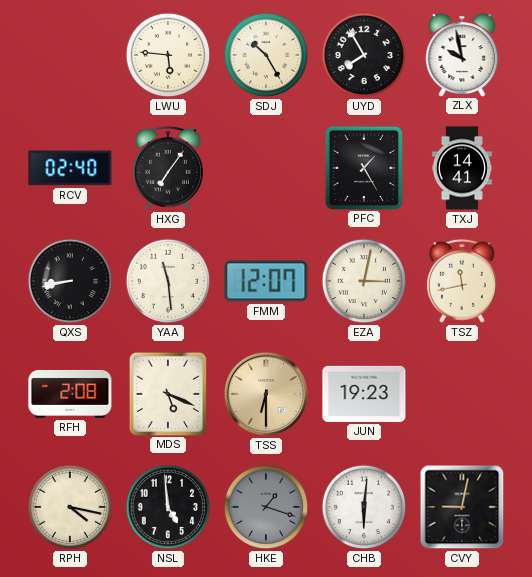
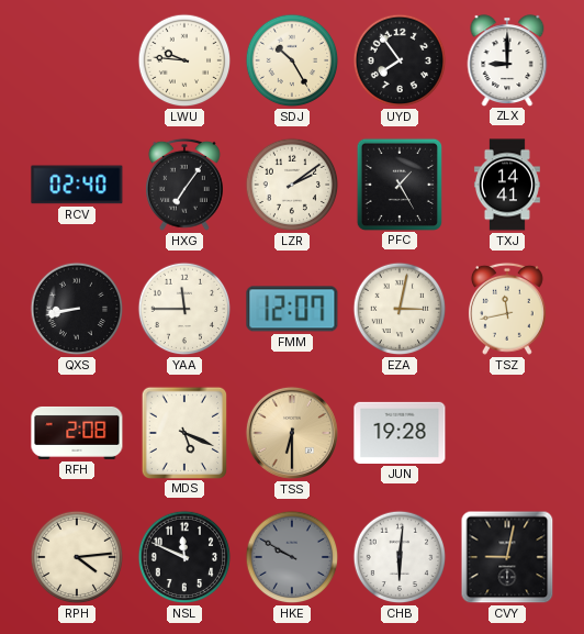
LWU: 5:46 -> 9:46
UYD: 7:55 -> 7:54
ZLX: 9:58 -> 9:00
LZR: none -> 2:09
YAA: 11:29 -> 11:45
JUN: 19:23 -> 19:28
RPH: 4:17 -> 4:14
NSL: 4:59 -> 11:49
HKE: 1:18 -> 9:50
